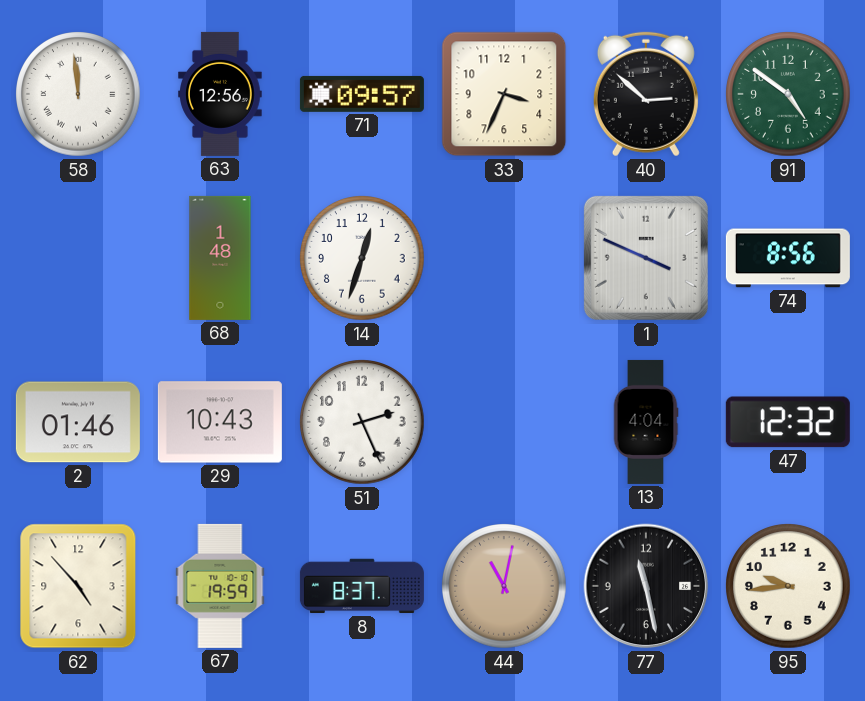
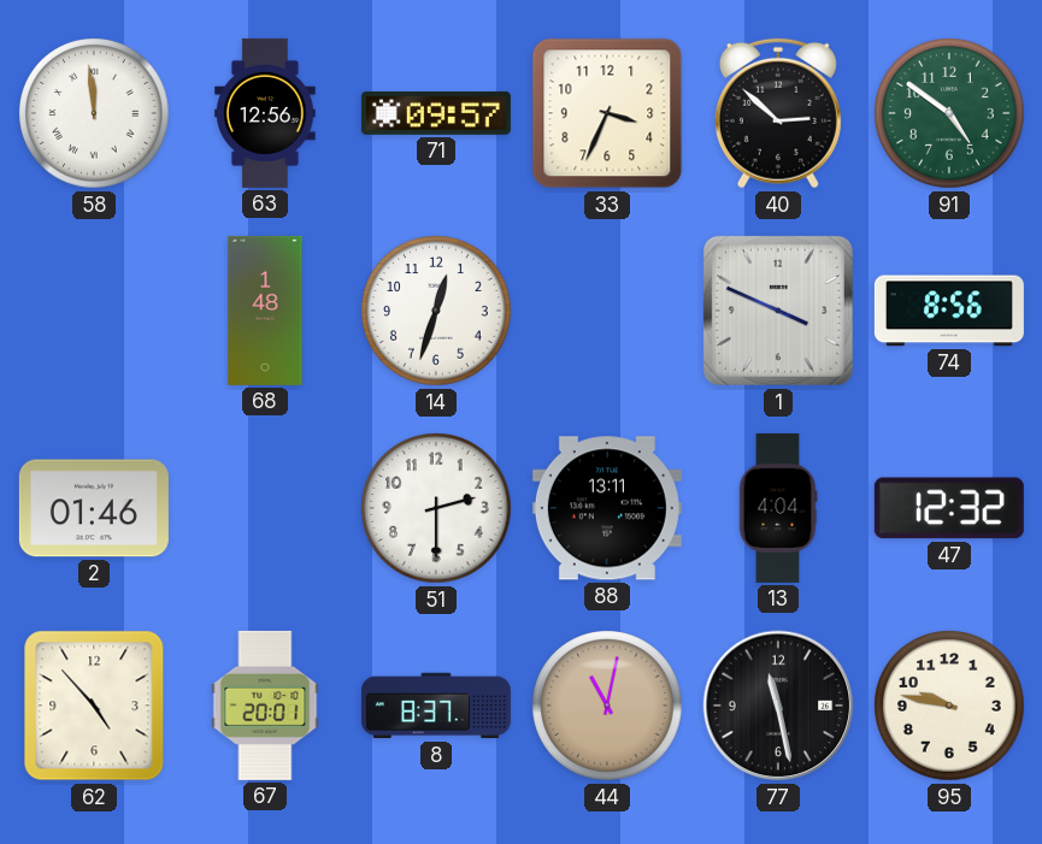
29: 10:43 -> none
51: 2:26 -> 2:30
88: none -> 13:11
67: 19:59 -> 20:01
95: 9:44 -> 9:47
